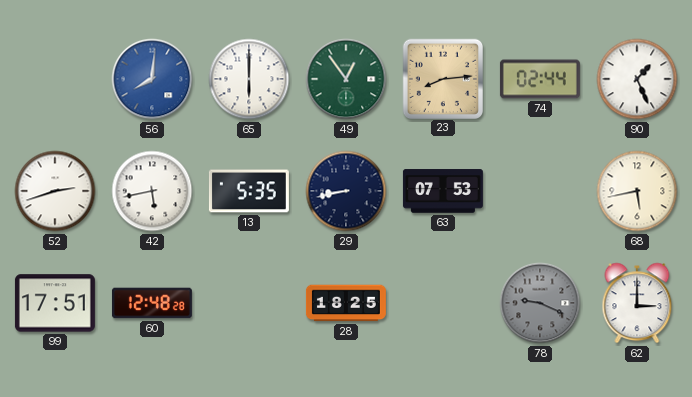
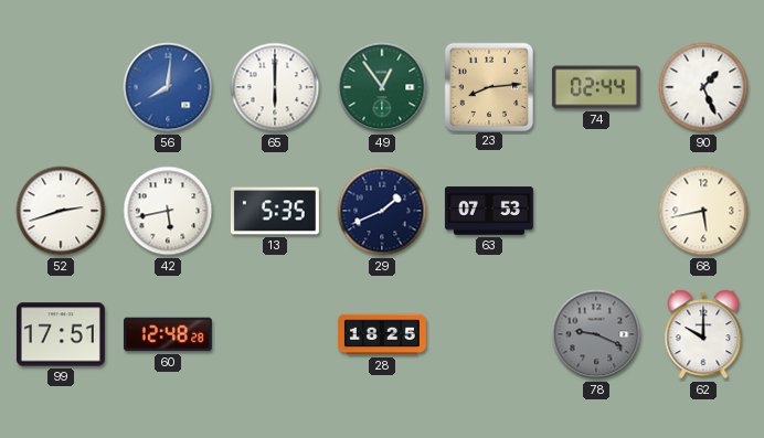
29: 8:43 -> 1:41
62: 3:00 -> 10:00
